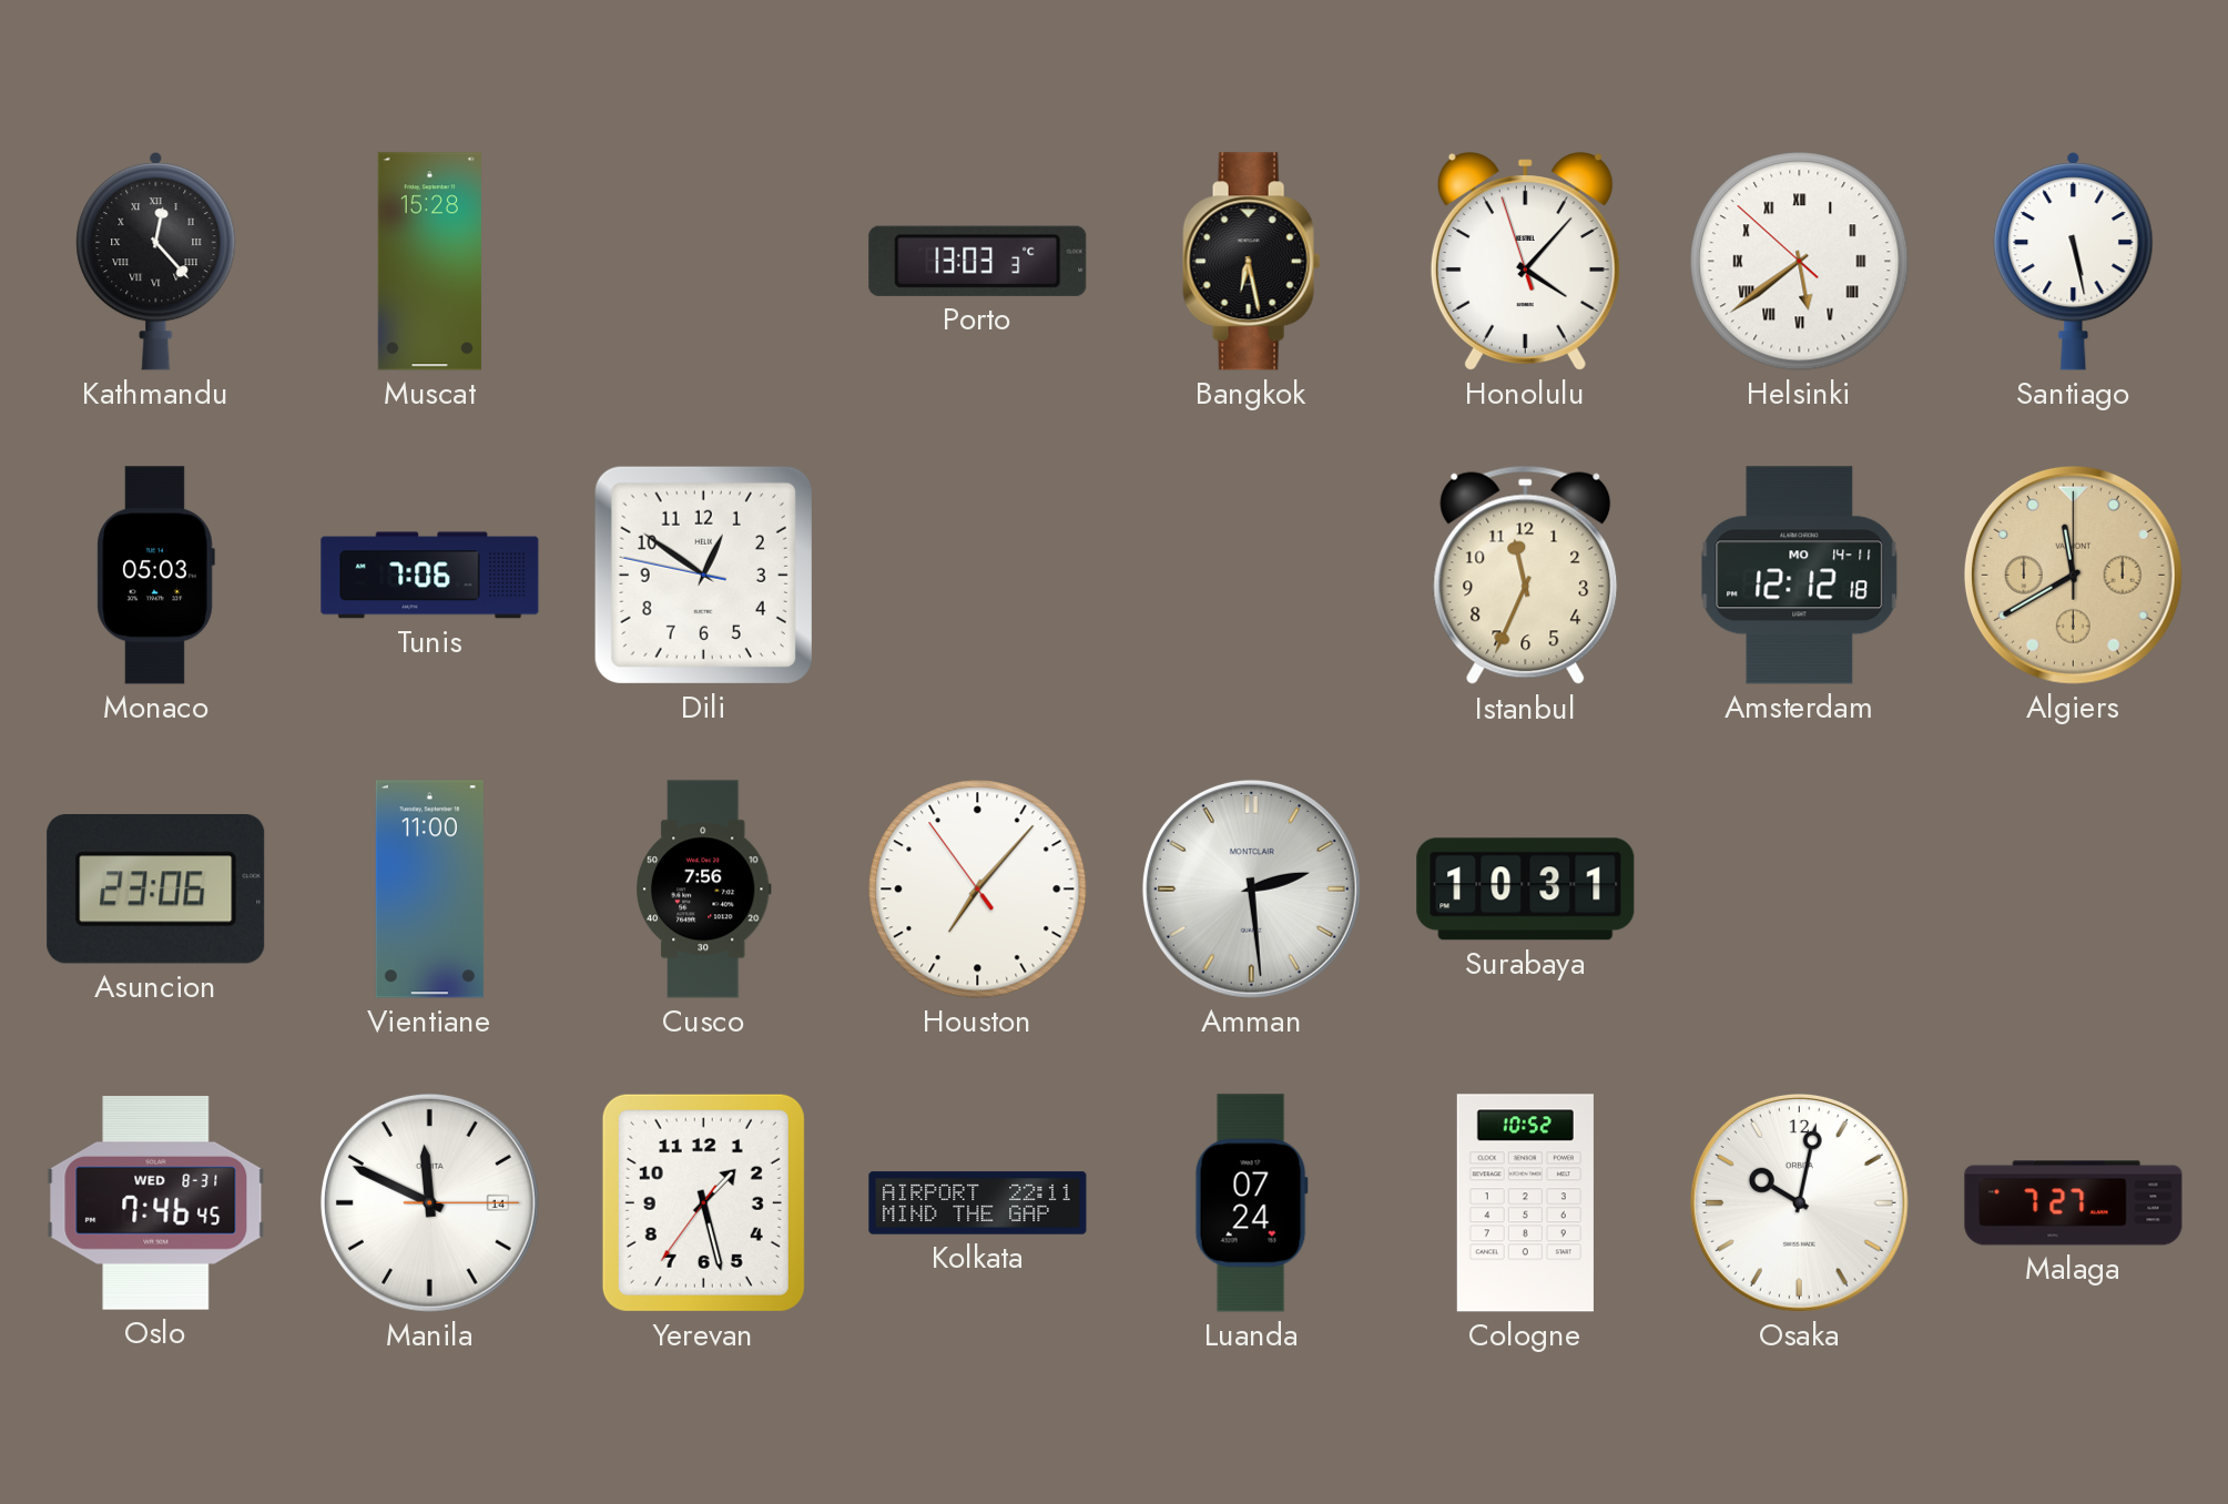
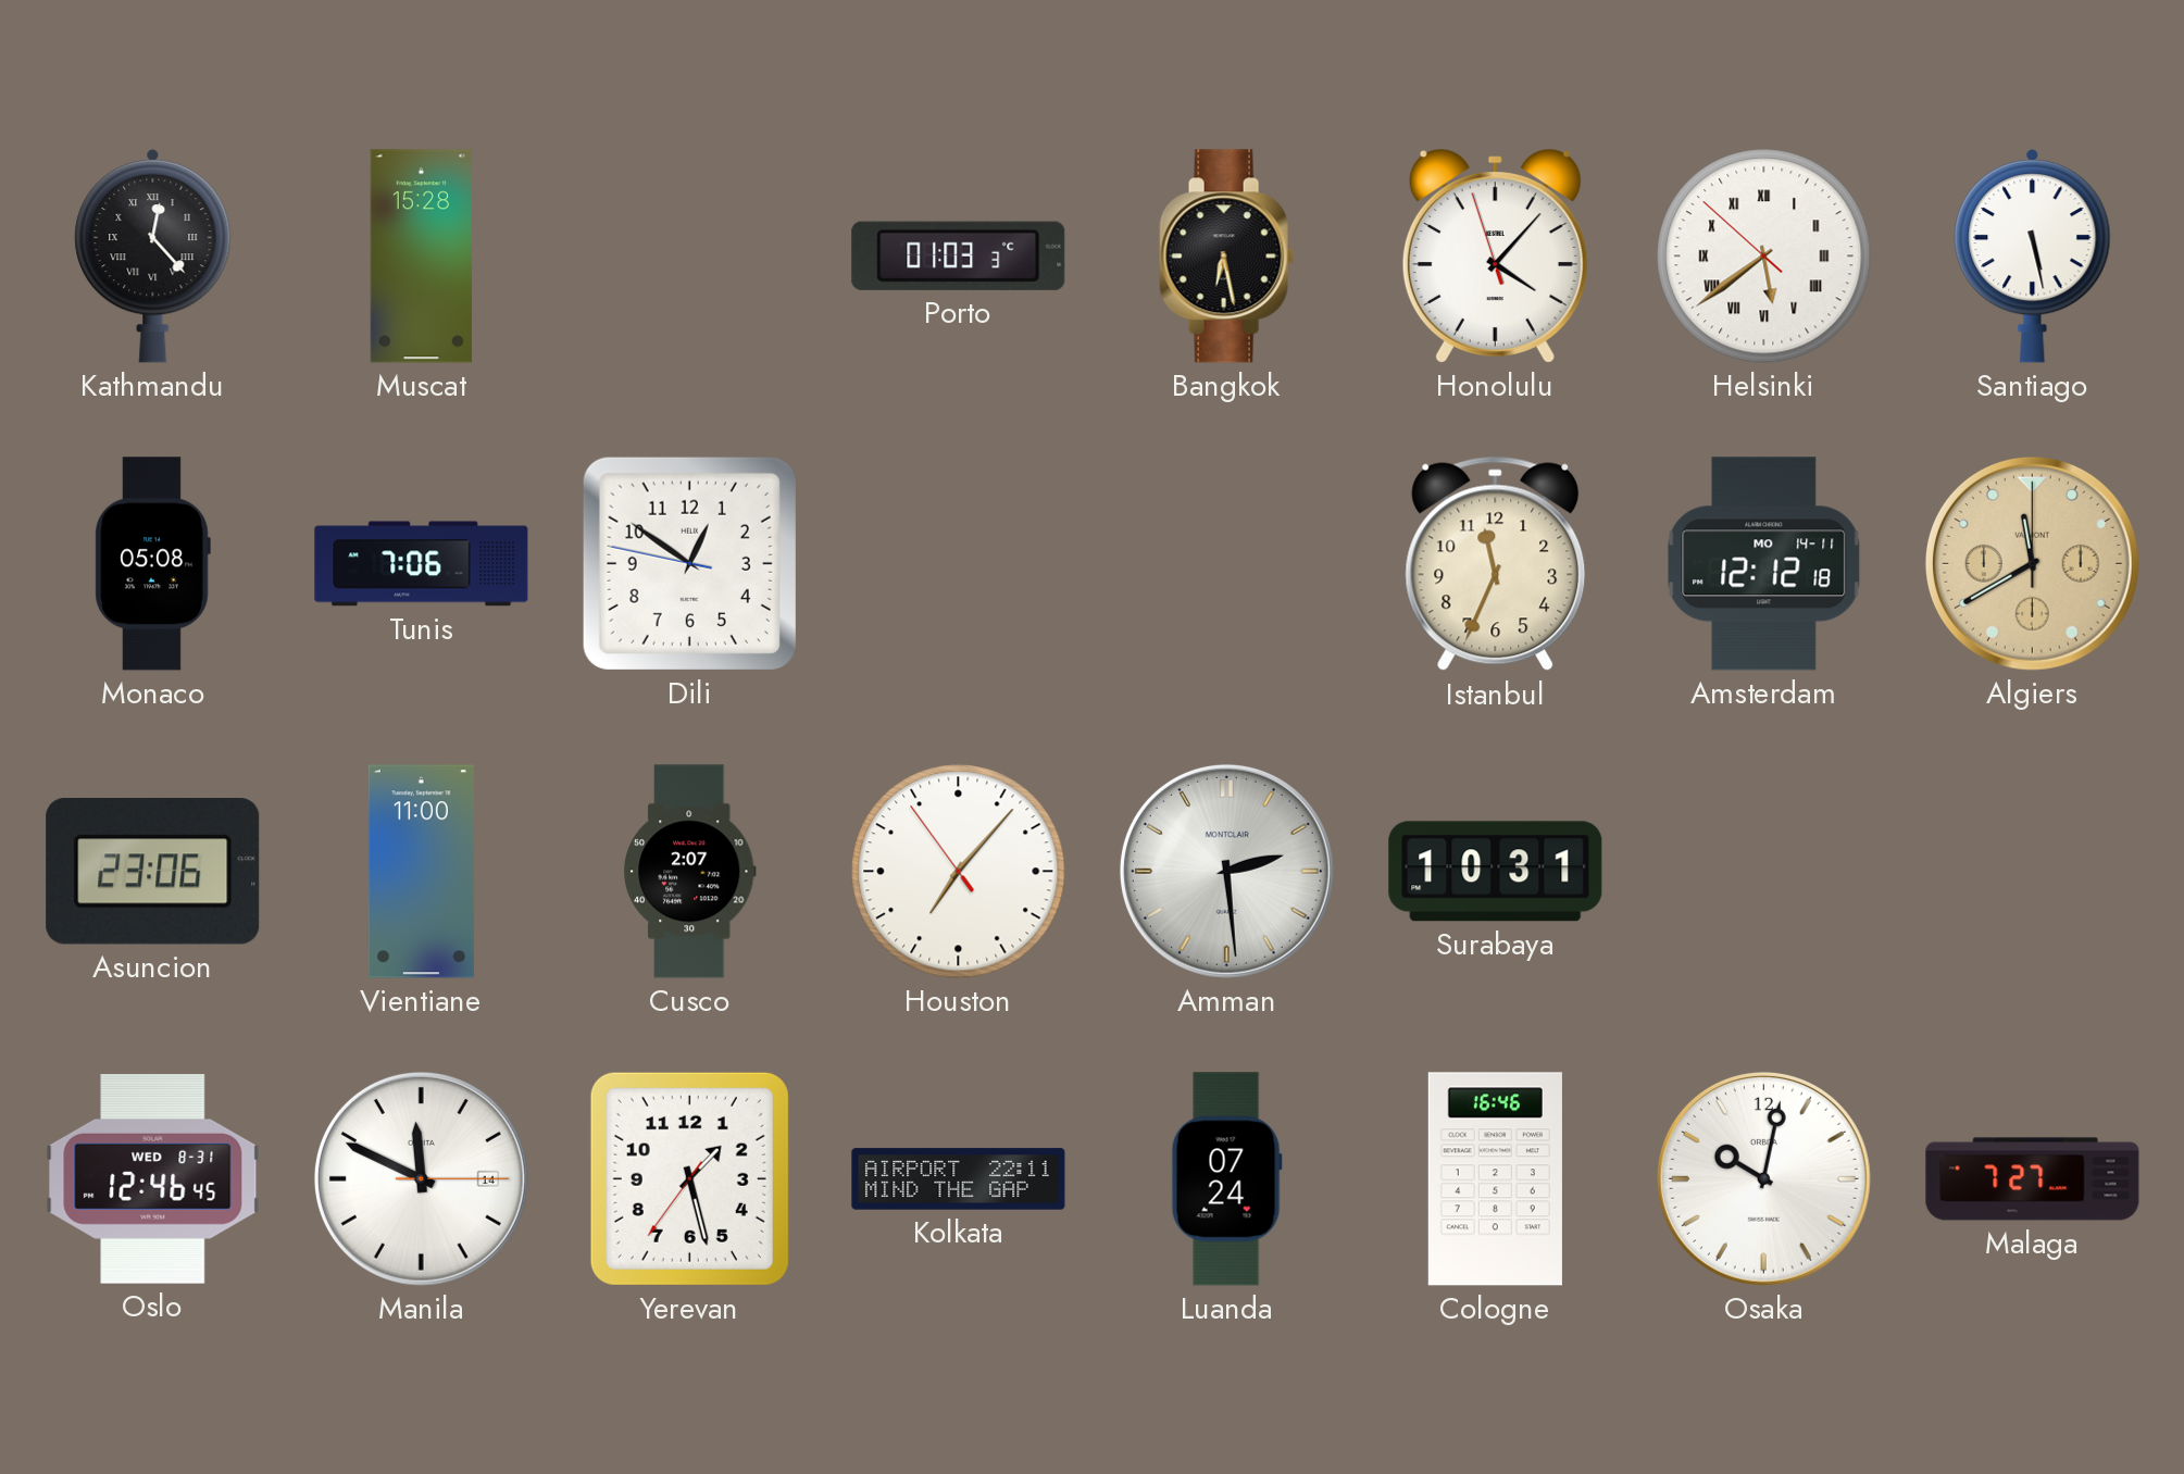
Porto: 13:03 -> 01:03
Monaco: 05:03 -> 05:08
Cusco: 7:56 -> 2:07
Oslo: 7:46 -> 12:46
Cologne: 10:52 -> 16:46
